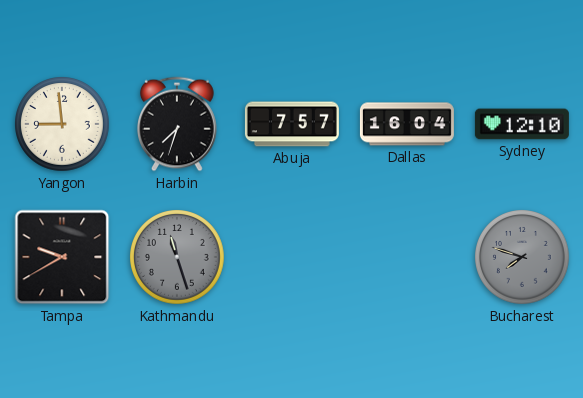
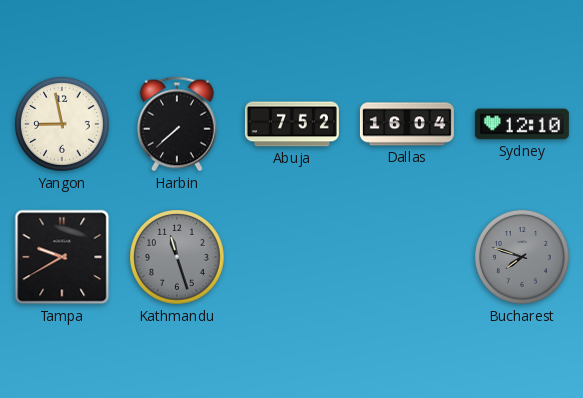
Yangon: 8:59 -> 8:58
Harbin: 7:33 -> 7:38
Abuja: 7:57 -> 7:52
